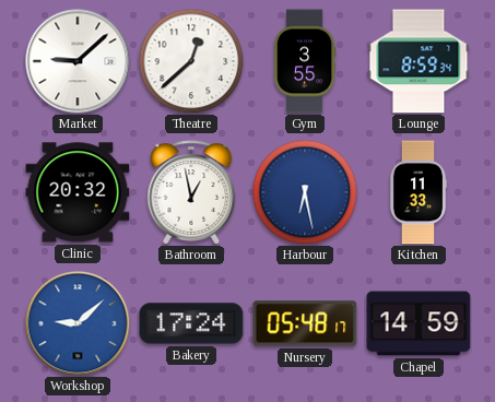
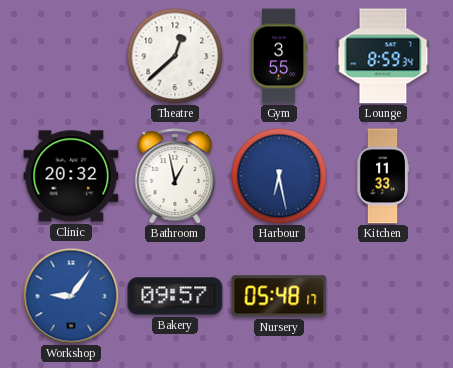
Market: 9:08 -> none
Workshop: 9:08 -> 9:06
Bakery: 17:24 -> 09:57
Chapel: 14:59 -> none
